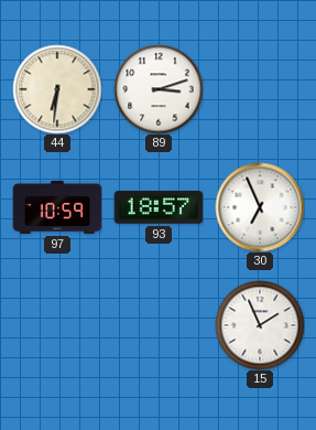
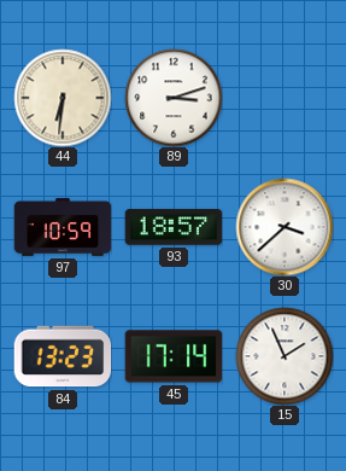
30: 6:56 -> 3:38
84: none -> 13:23
45: none -> 17:14
